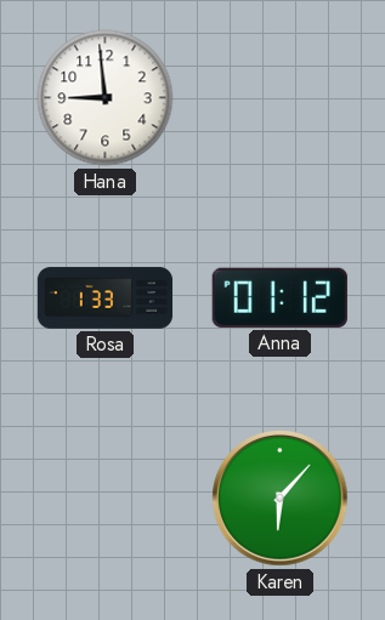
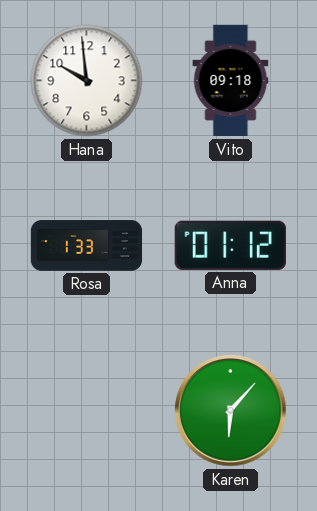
Hana: 8:59 -> 9:59
Vito: none -> 09:18
